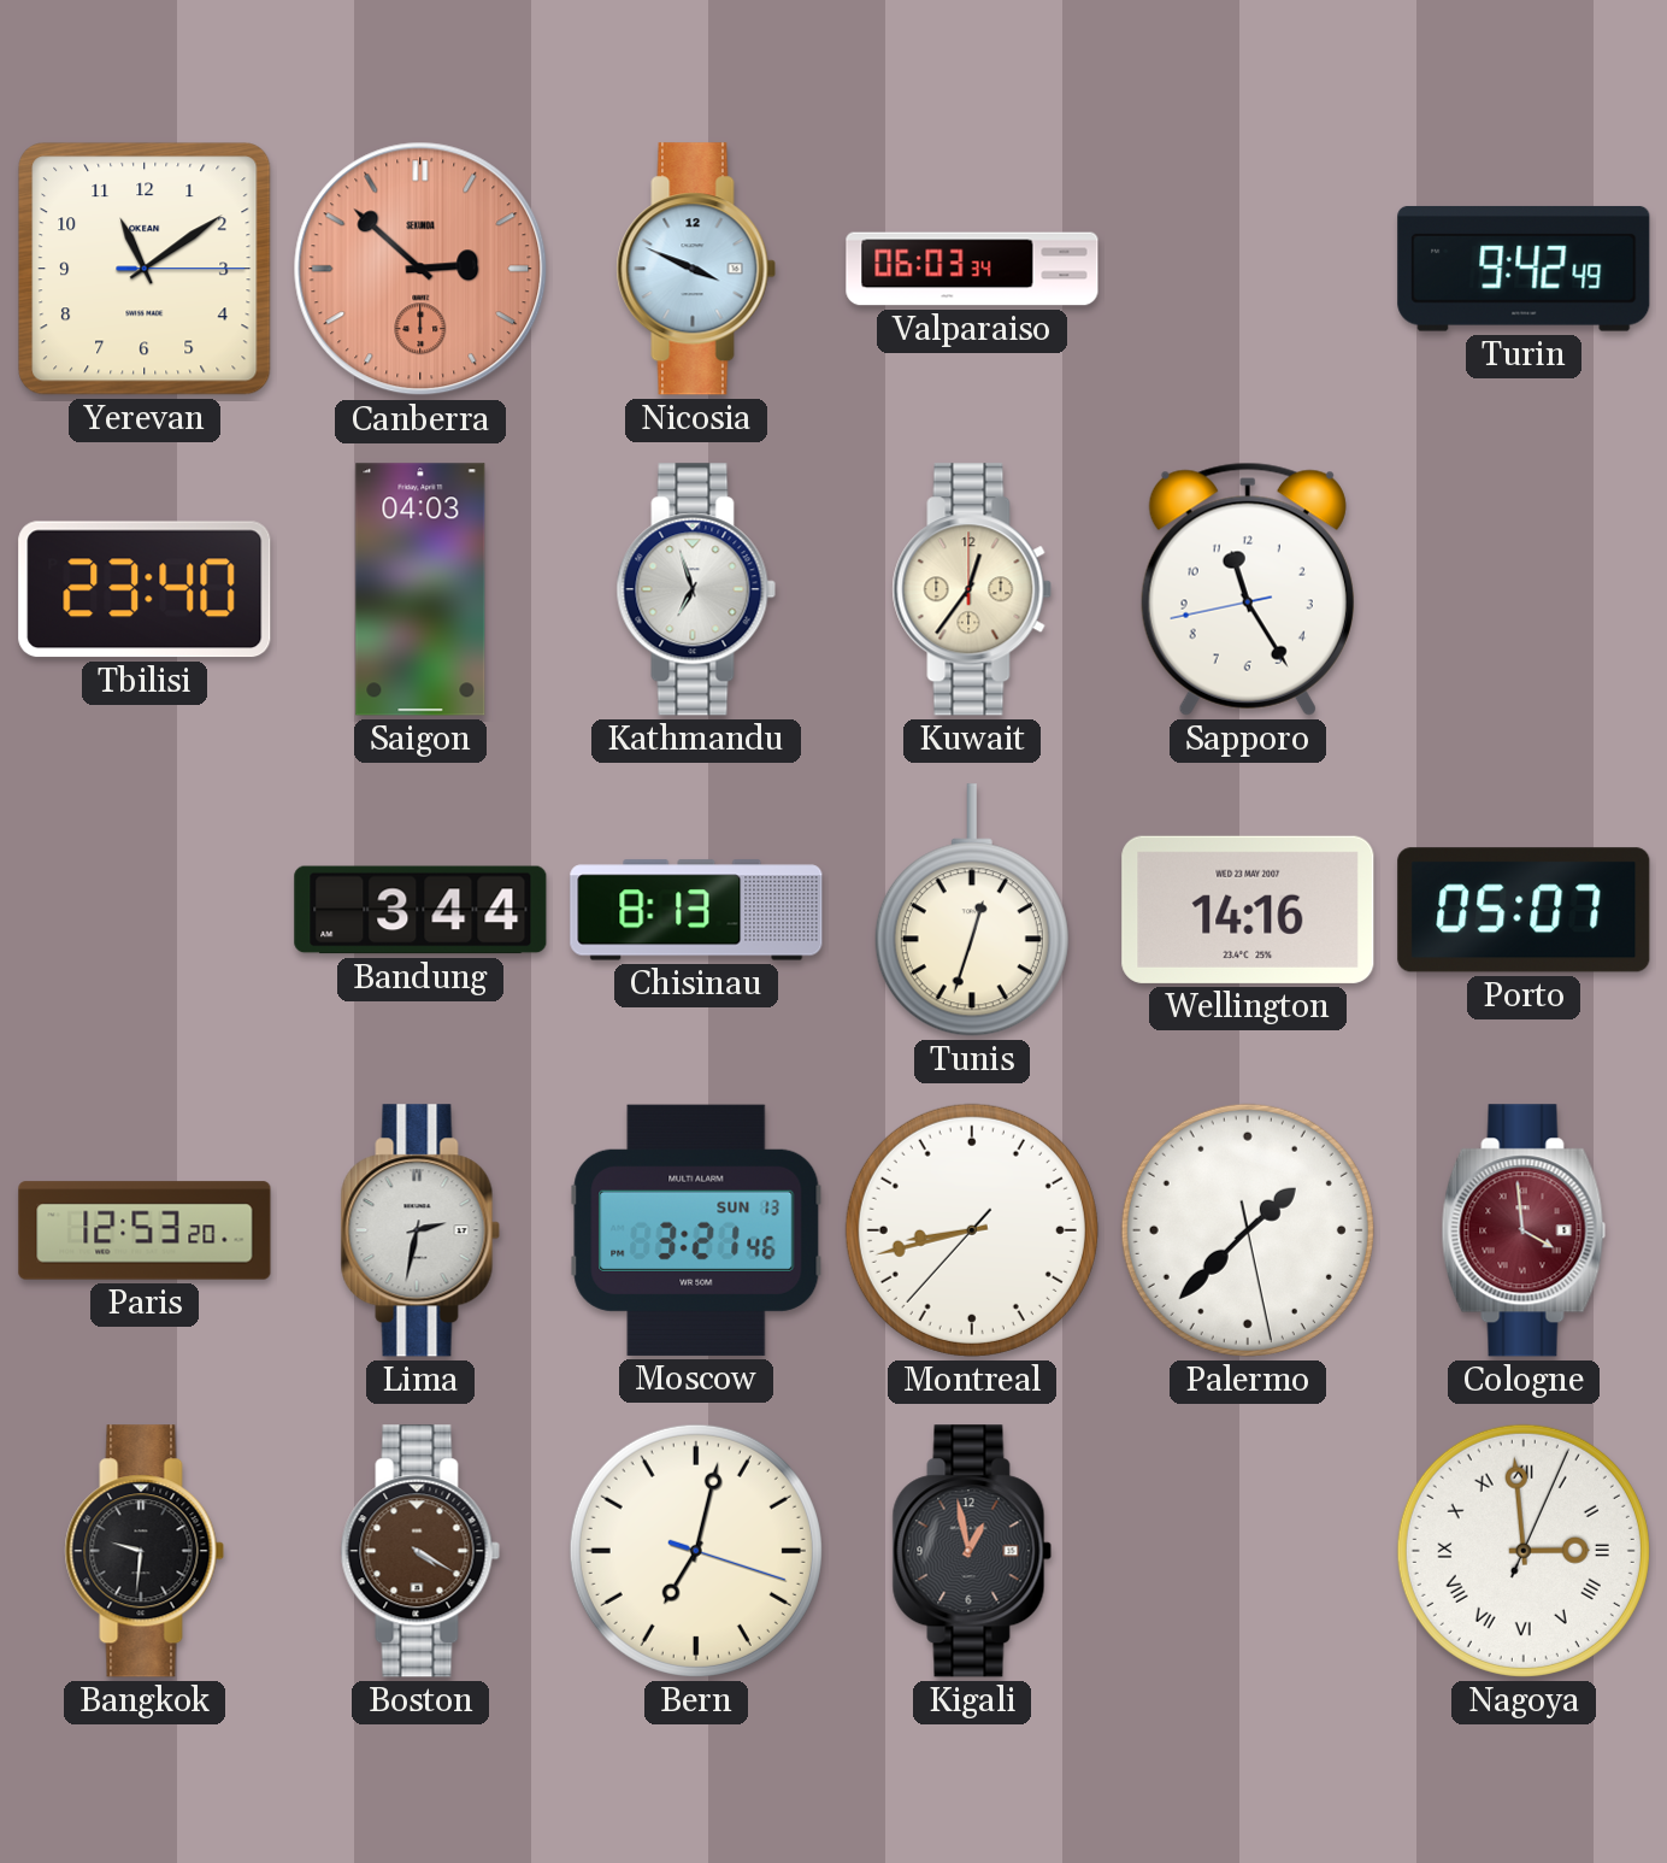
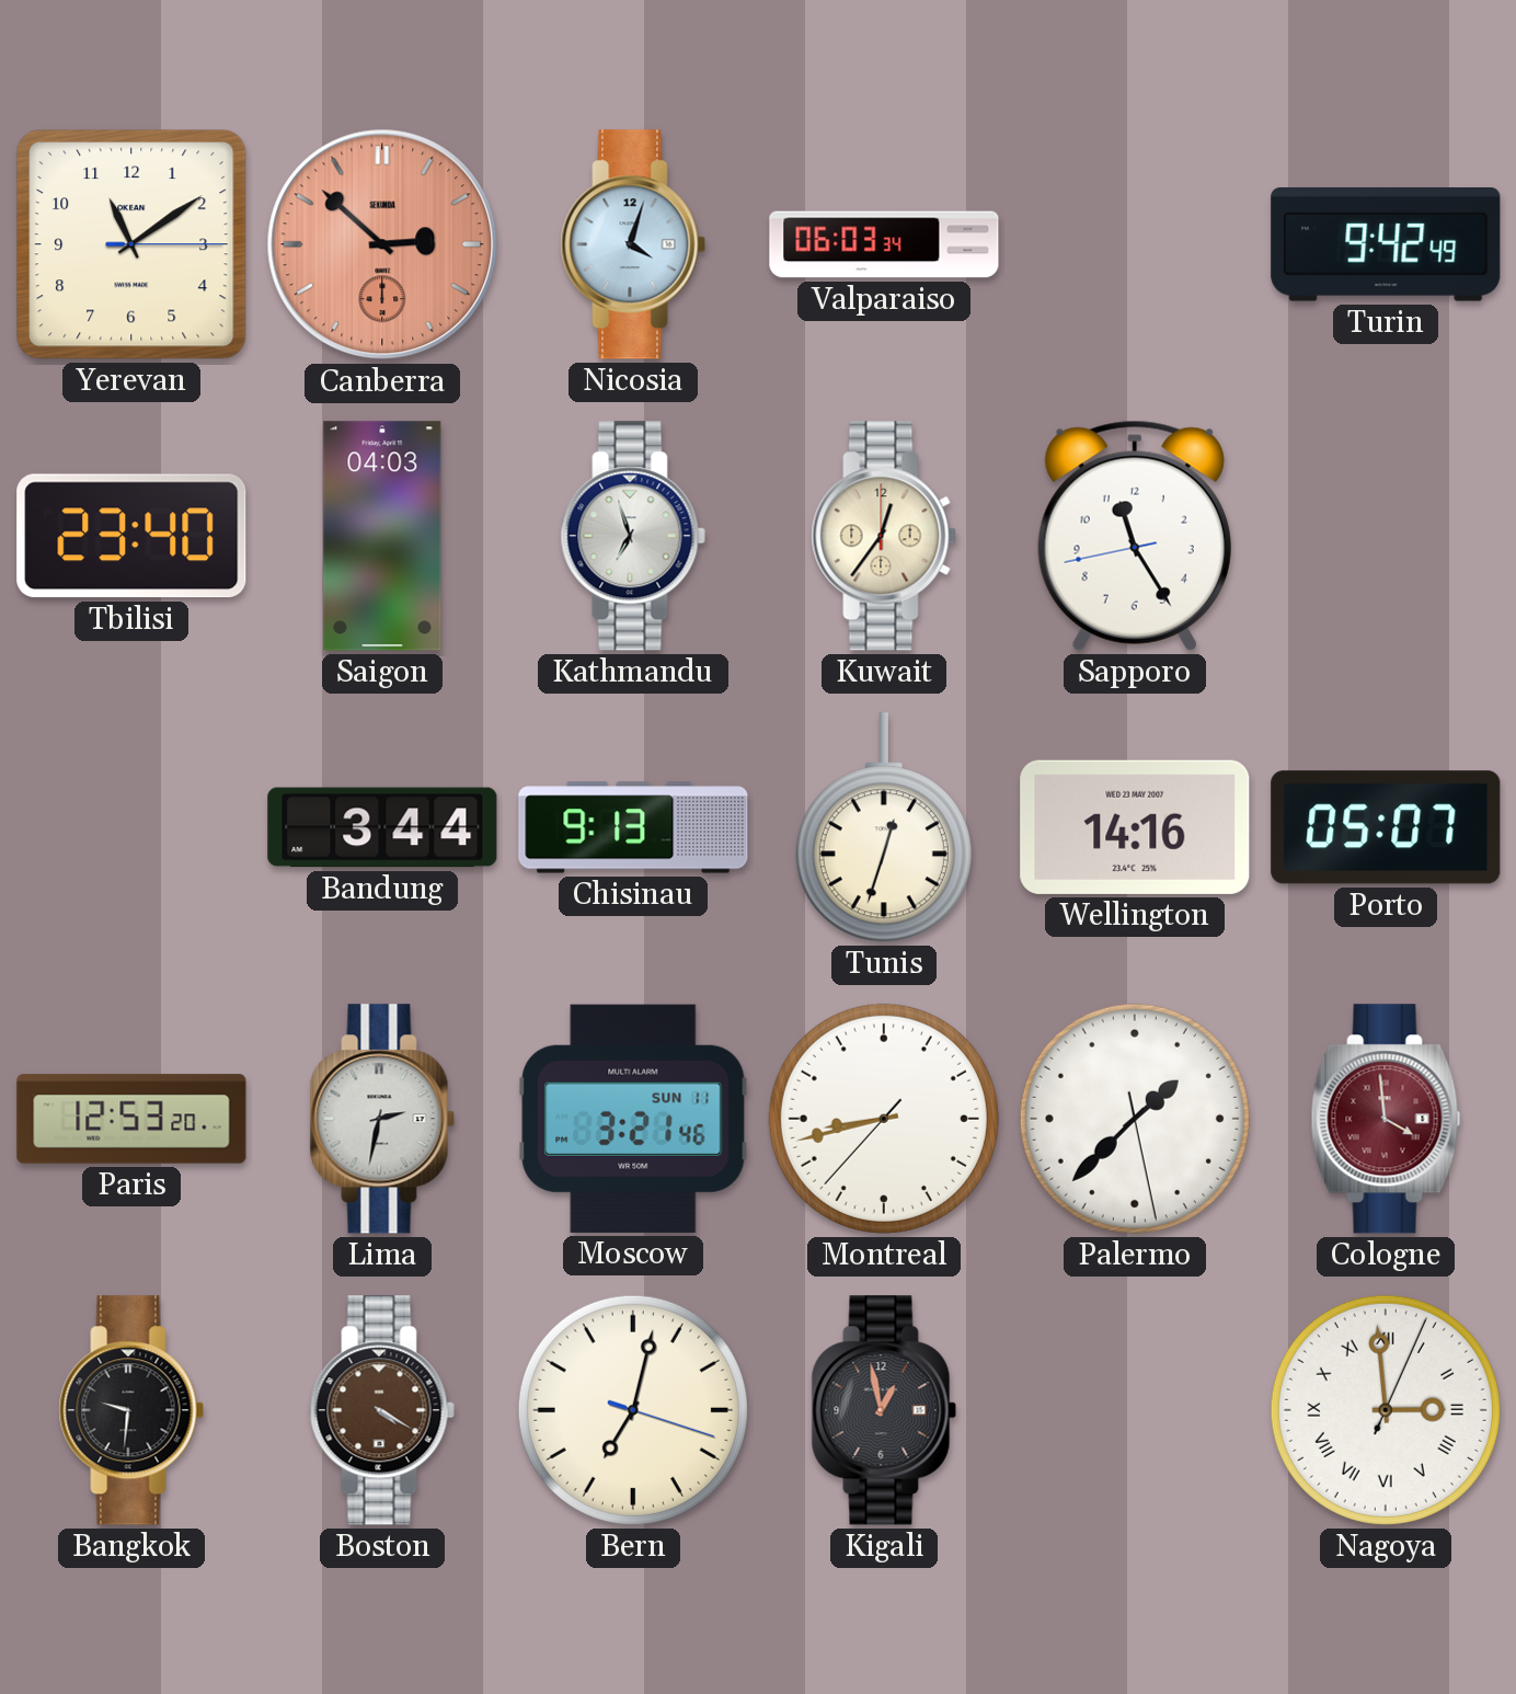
Nicosia: 3:49 -> 4:03
Chisinau: 8:13 -> 9:13
Moscow date: SUN 13 -> SUN 11
